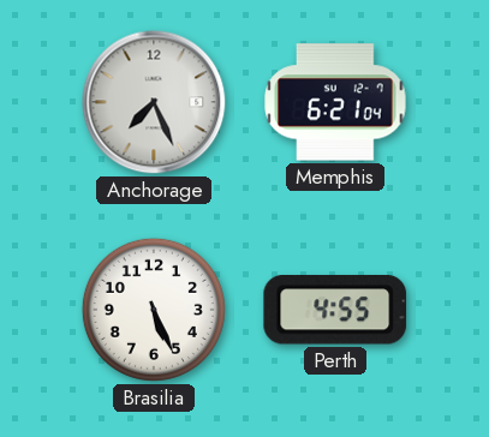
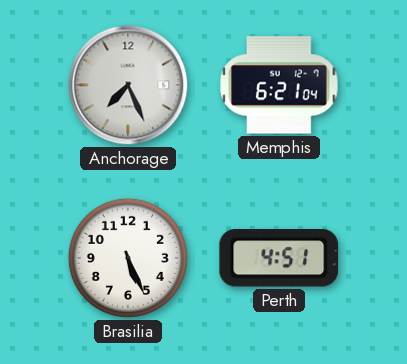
Perth: 4:55 -> 4:51
